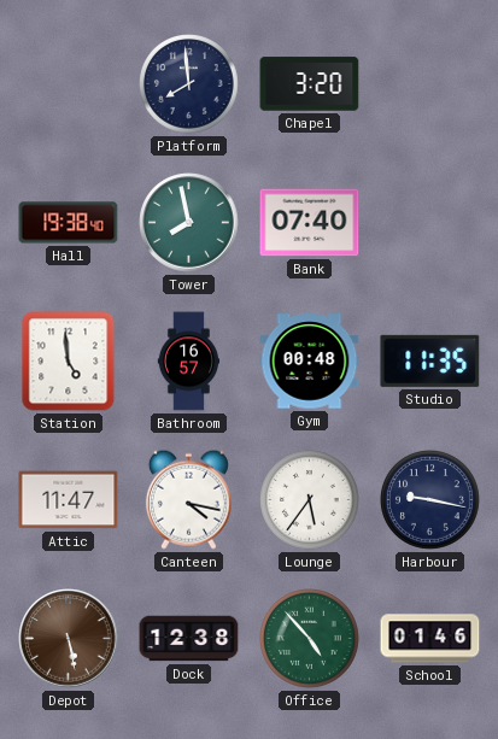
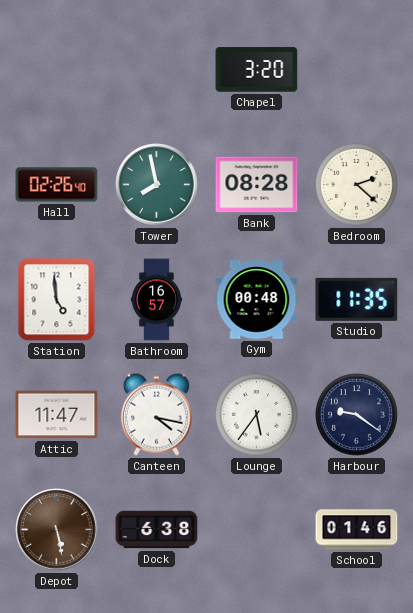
Platform: 7:59 -> none
Hall: 19:38 -> 02:26
Bank: 07:40 -> 08:28
Bedroom: none -> 2:22
Harbour: 9:17 -> 9:21
Dock: 12:38 -> 6:38
Office: 4:53 -> none
